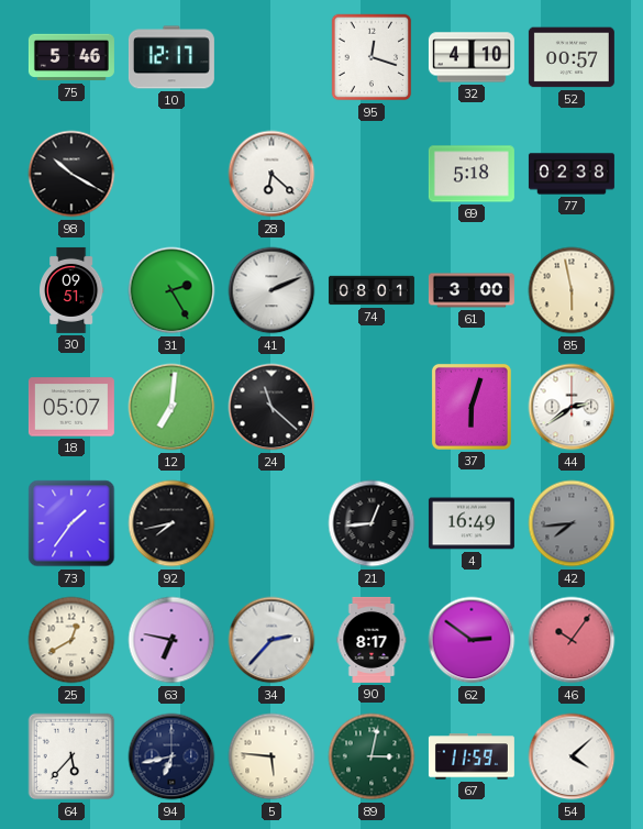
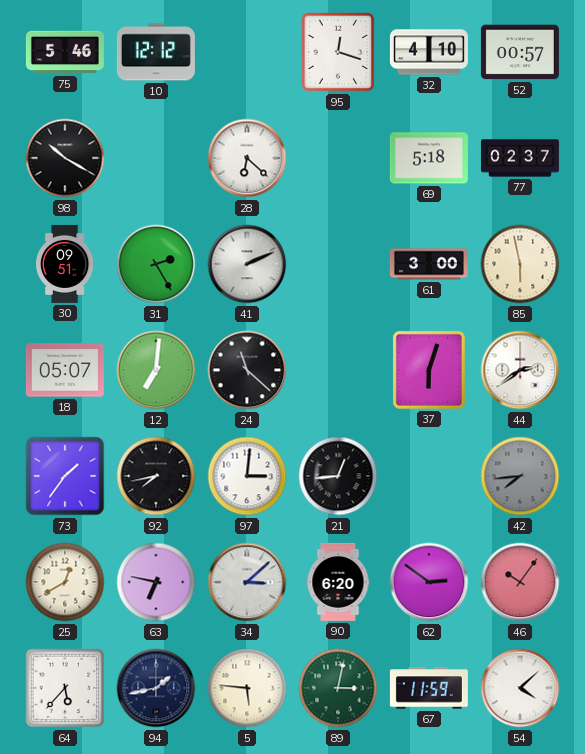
10: 12:17 -> 12:12
77: 02:38 -> 02:37
74: 08:01 -> none
97: none -> 3:01
4: 16:49 -> none
34: 2:37 -> 3:08
90: 8:17 -> 6:20
94: 6:43 -> 1:43
